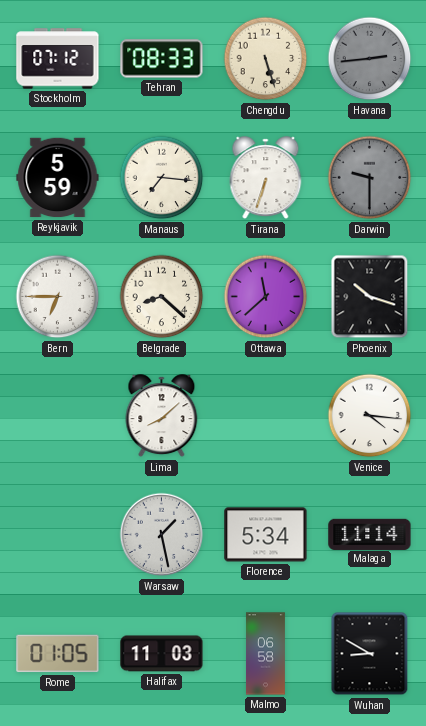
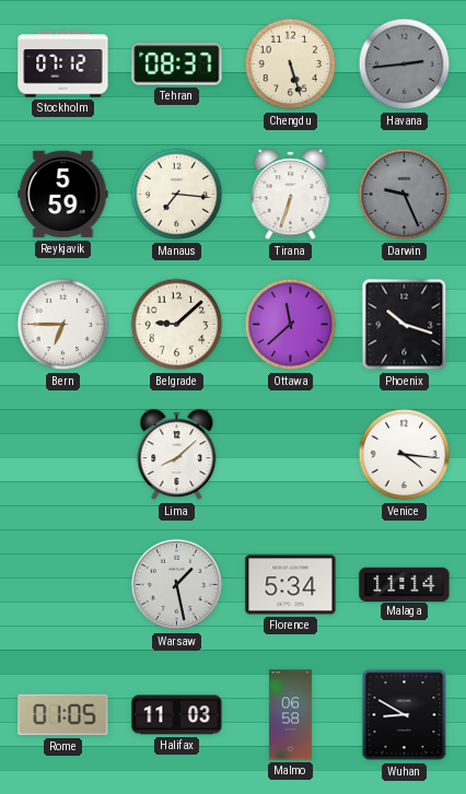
Tehran: 08:33 -> 08:37
Darwin: 9:30 -> 9:26
Belgrade: 8:22 -> 9:08
